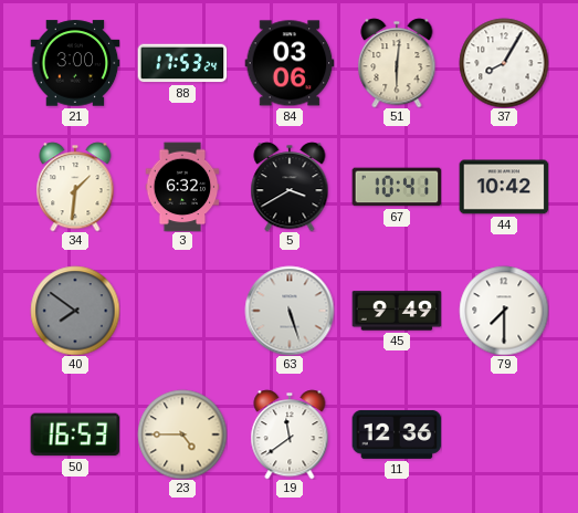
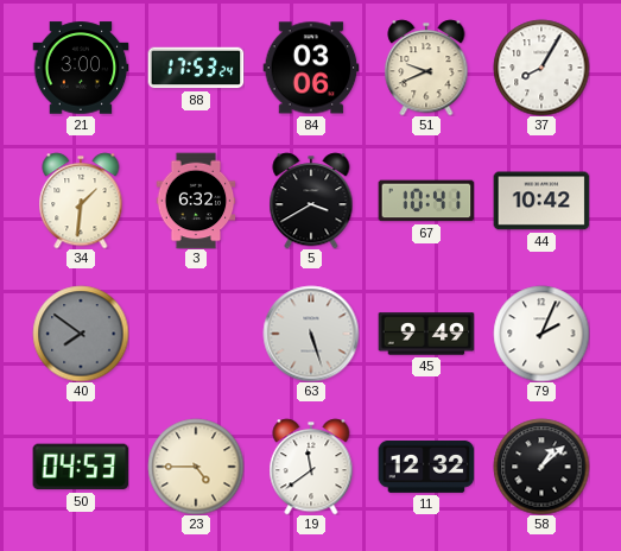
51: 6:01 -> 9:41
79: 7:30 -> 2:04
50: 16:53 -> 04:53
11: 12:36 -> 12:32
58: none -> 1:08
